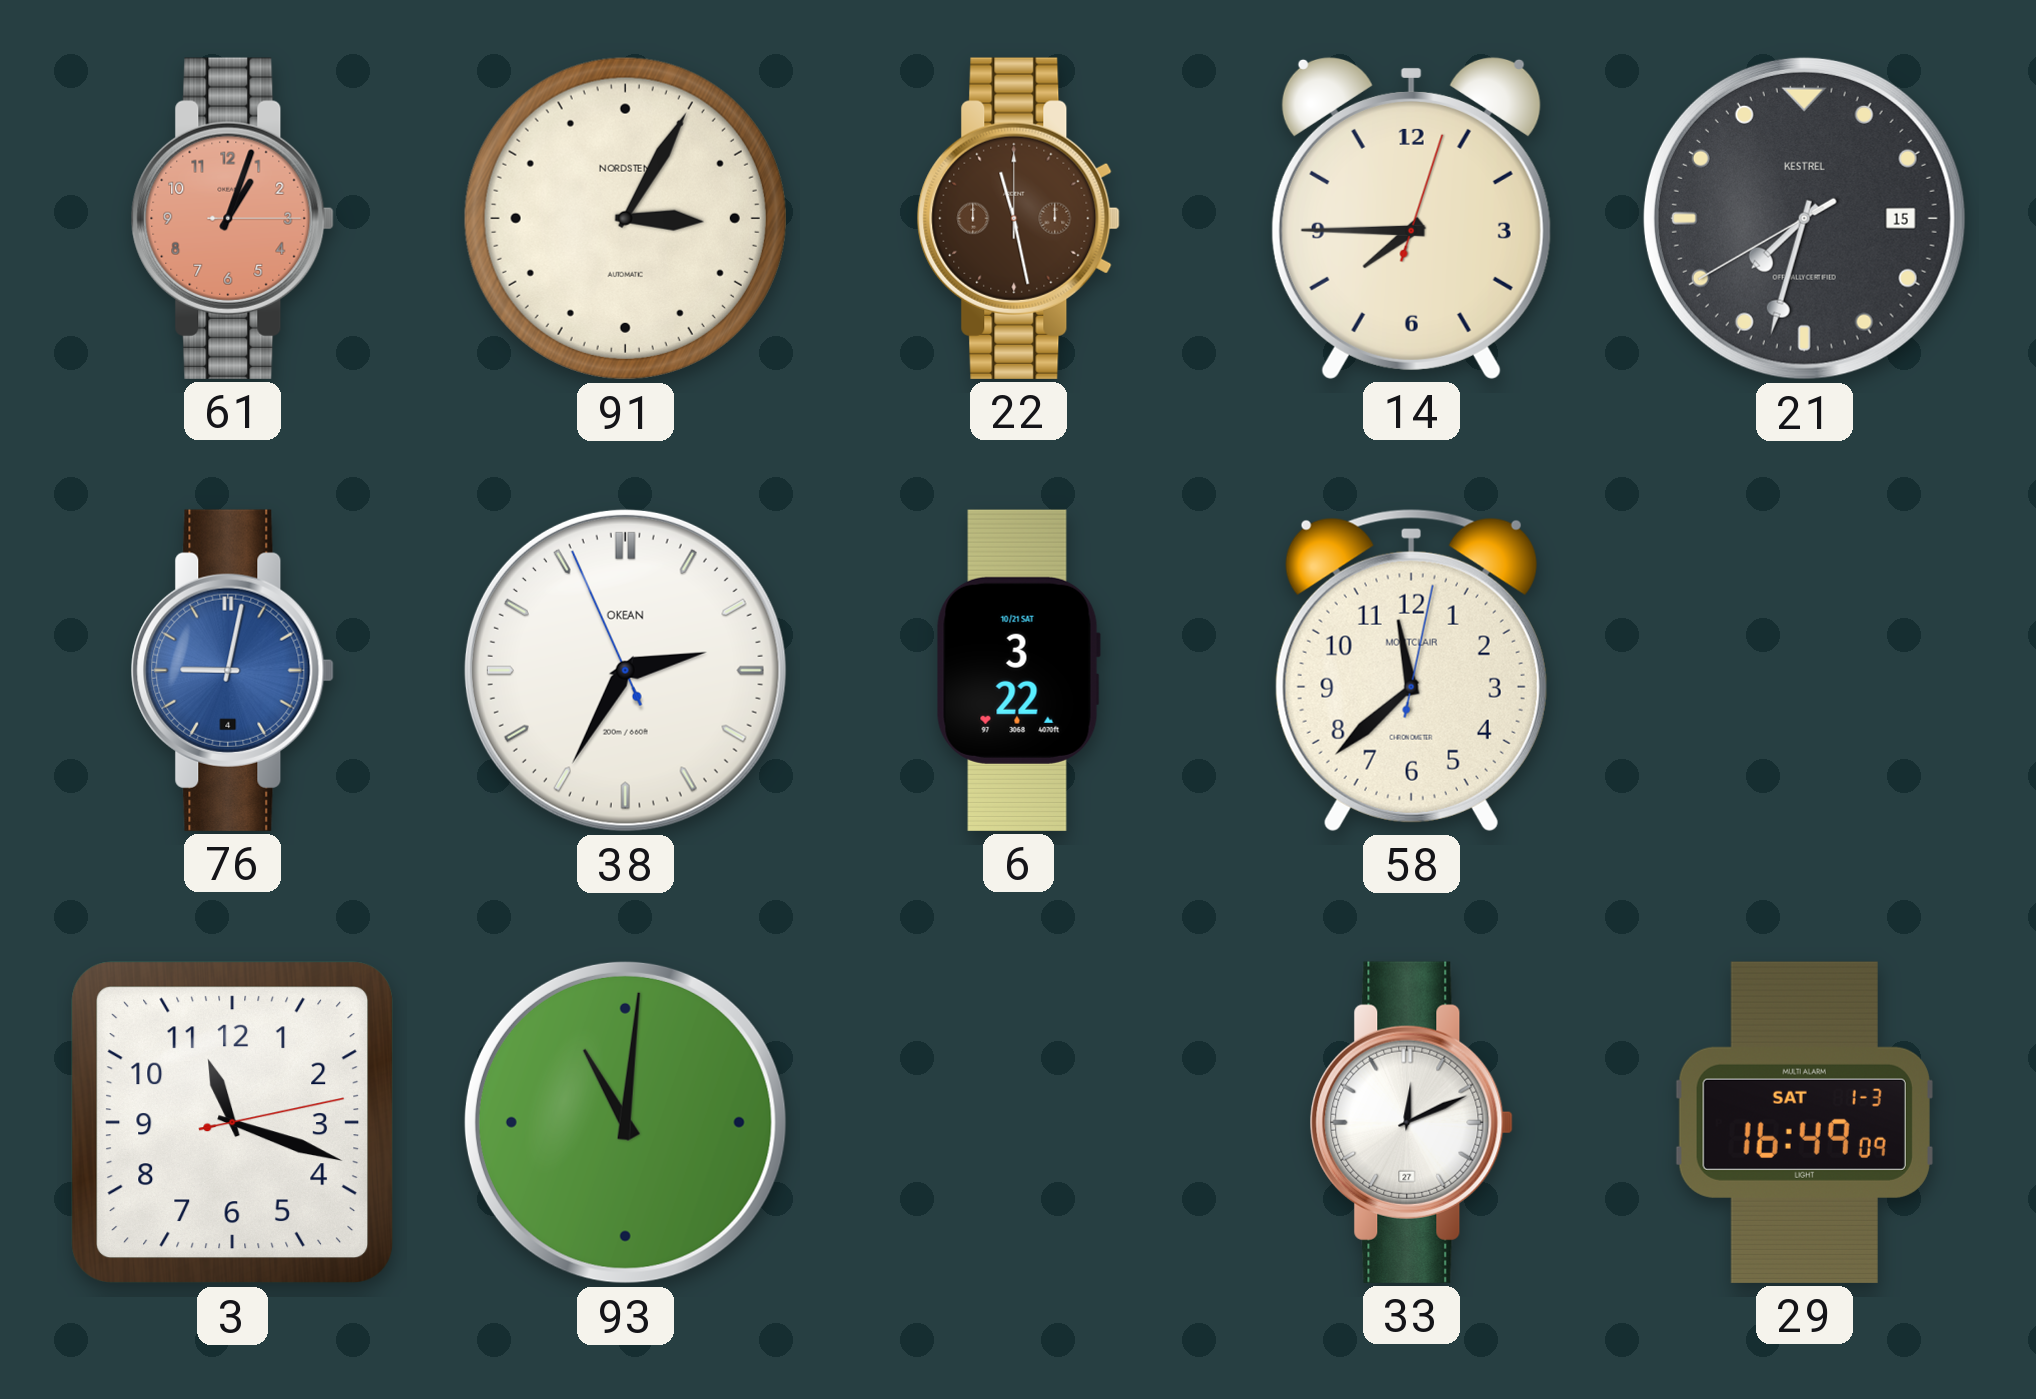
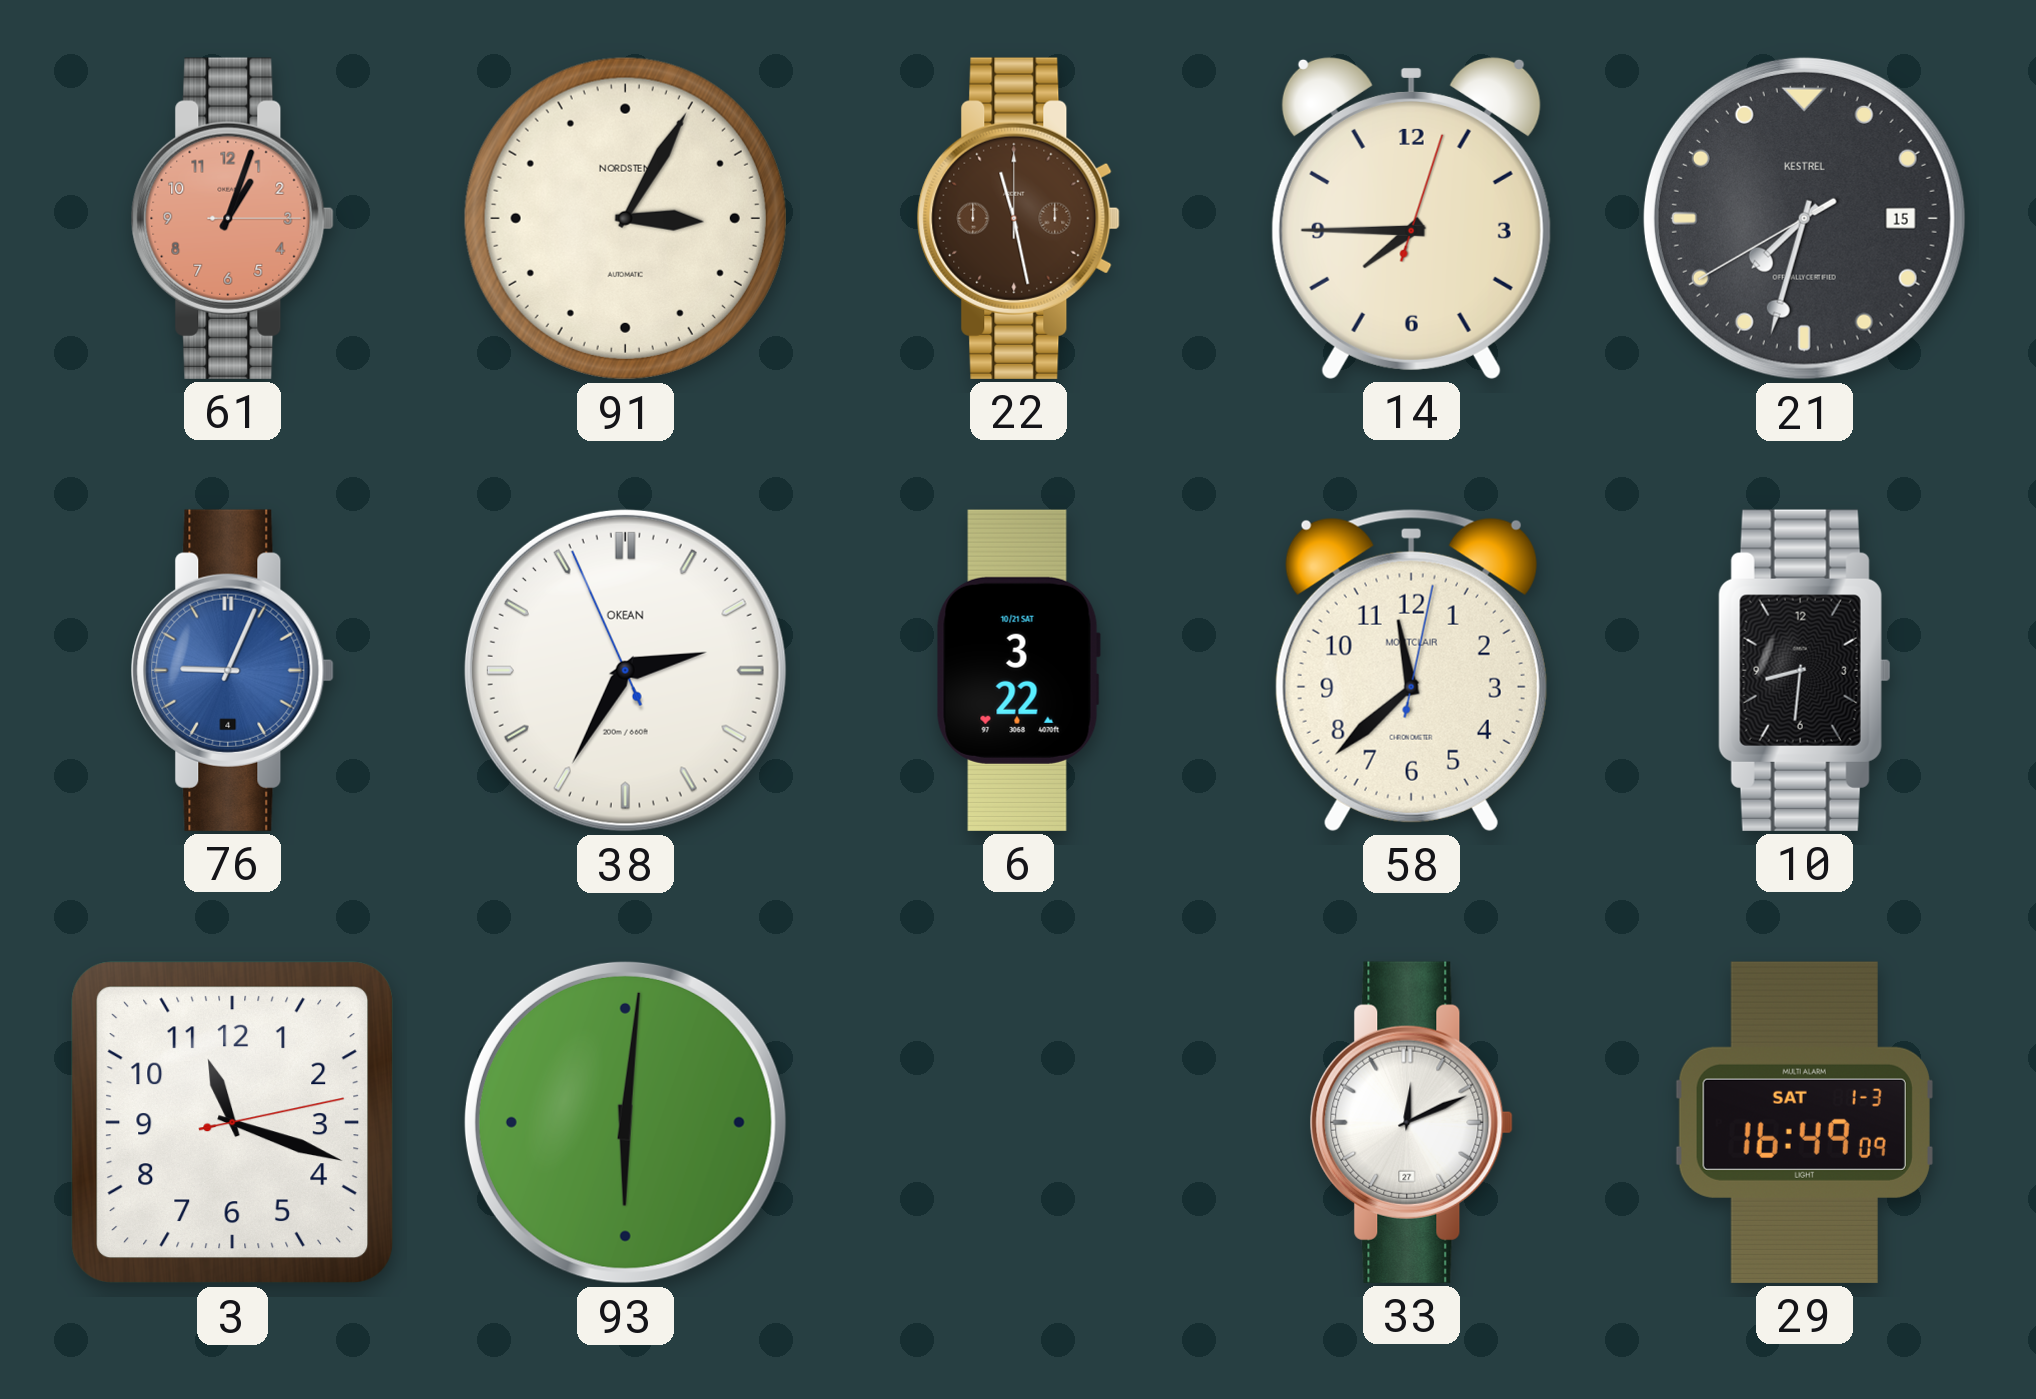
76: 9:02 -> 9:04
10: none -> 8:31
93: 11:01 -> 6:01
